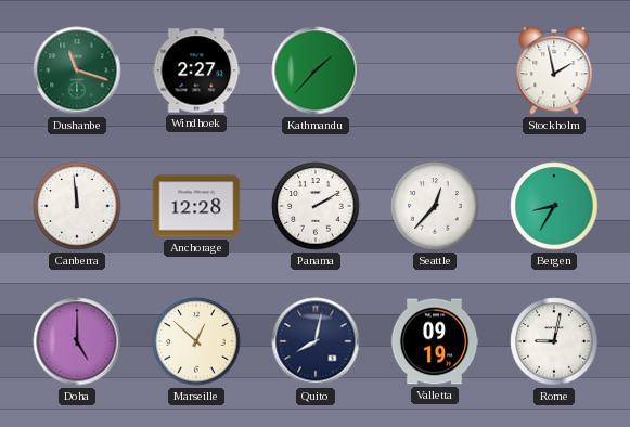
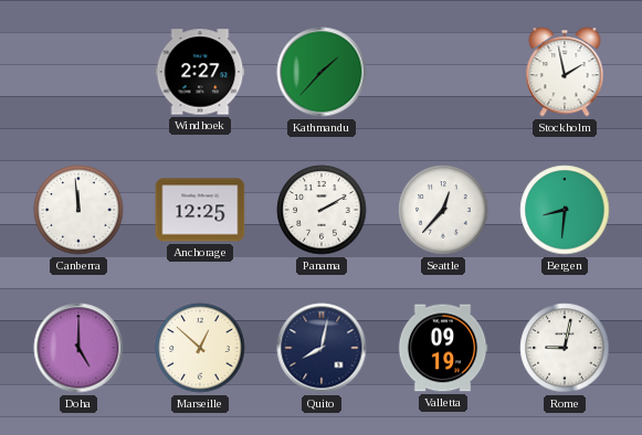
Dushanbe: 11:18 -> none
Anchorage: 12:28 -> 12:25
Bergen: 8:35 -> 8:31
